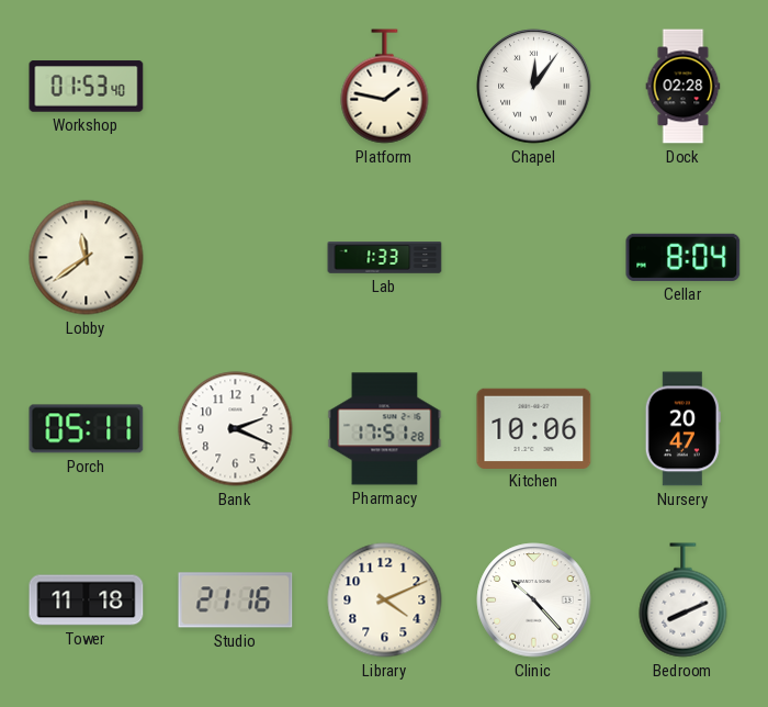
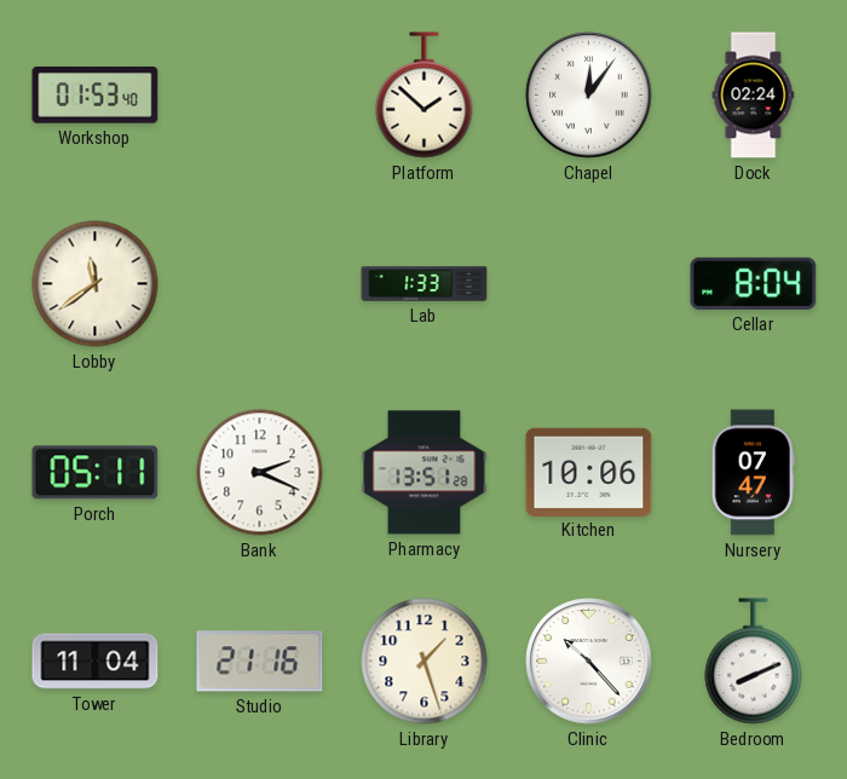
Platform: 1:47 -> 1:52
Dock: 02:28 -> 02:24
Pharmacy: 17:51 -> 13:51
Nursery: 20:47 -> 07:47
Tower: 11:18 -> 11:04
Library: 4:11 -> 1:27
